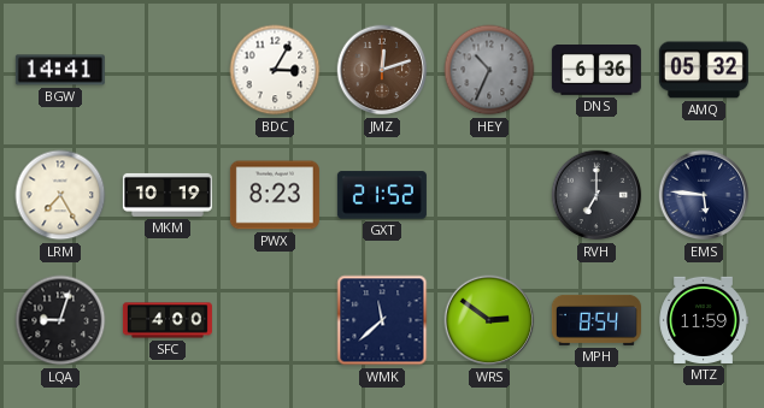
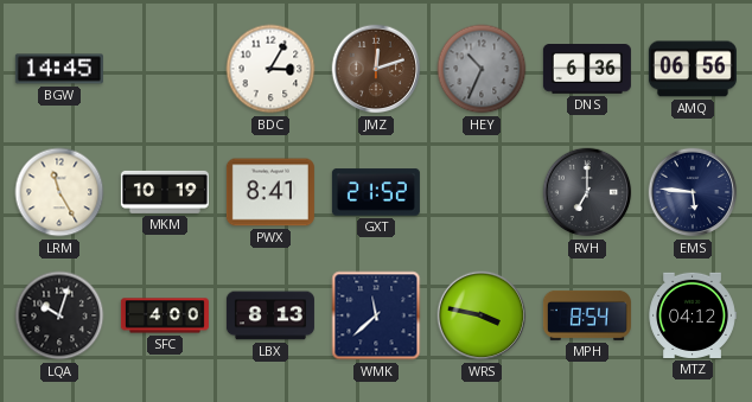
BGW: 14:41 -> 14:45
AMQ: 05:32 -> 06:56
LRM: 7:25 -> 11:25
PWX: 8:23 -> 8:41
LQA: 9:03 -> 10:03
LBX: none -> 8:13
WRS: 2:51 -> 3:47
MTZ: 11:59 -> 04:12
